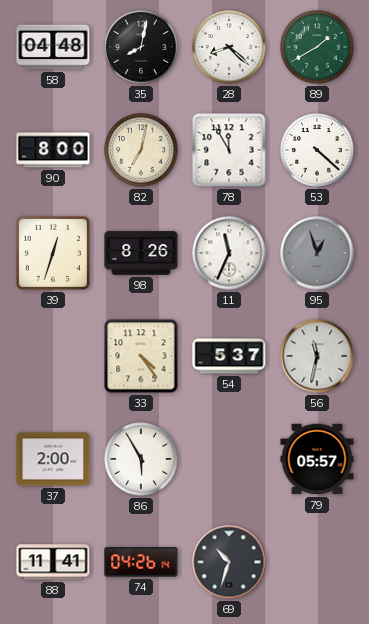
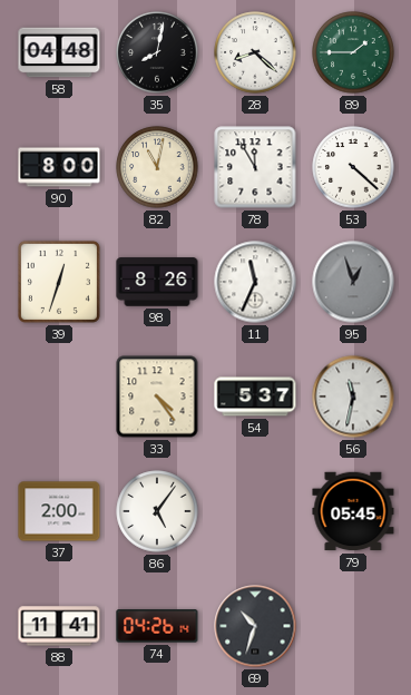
89: 1:40 -> 1:45
82: 7:02 -> 11:02
86: 5:55 -> 5:06
79: 05:57 -> 05:45
